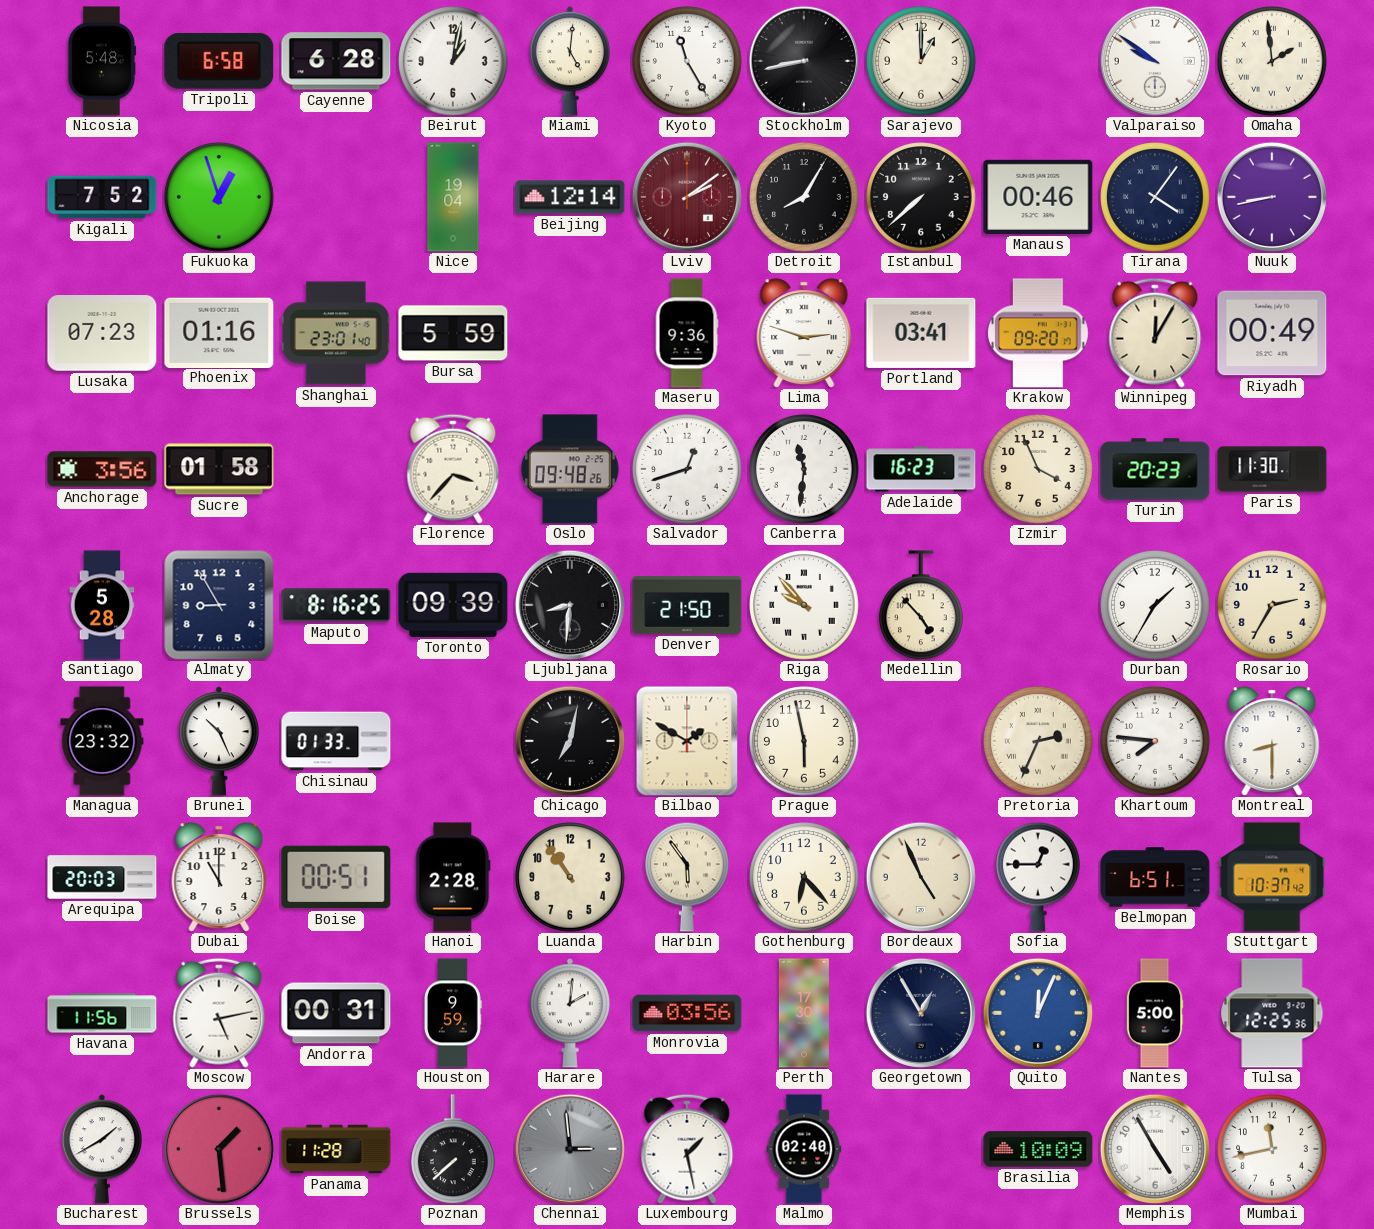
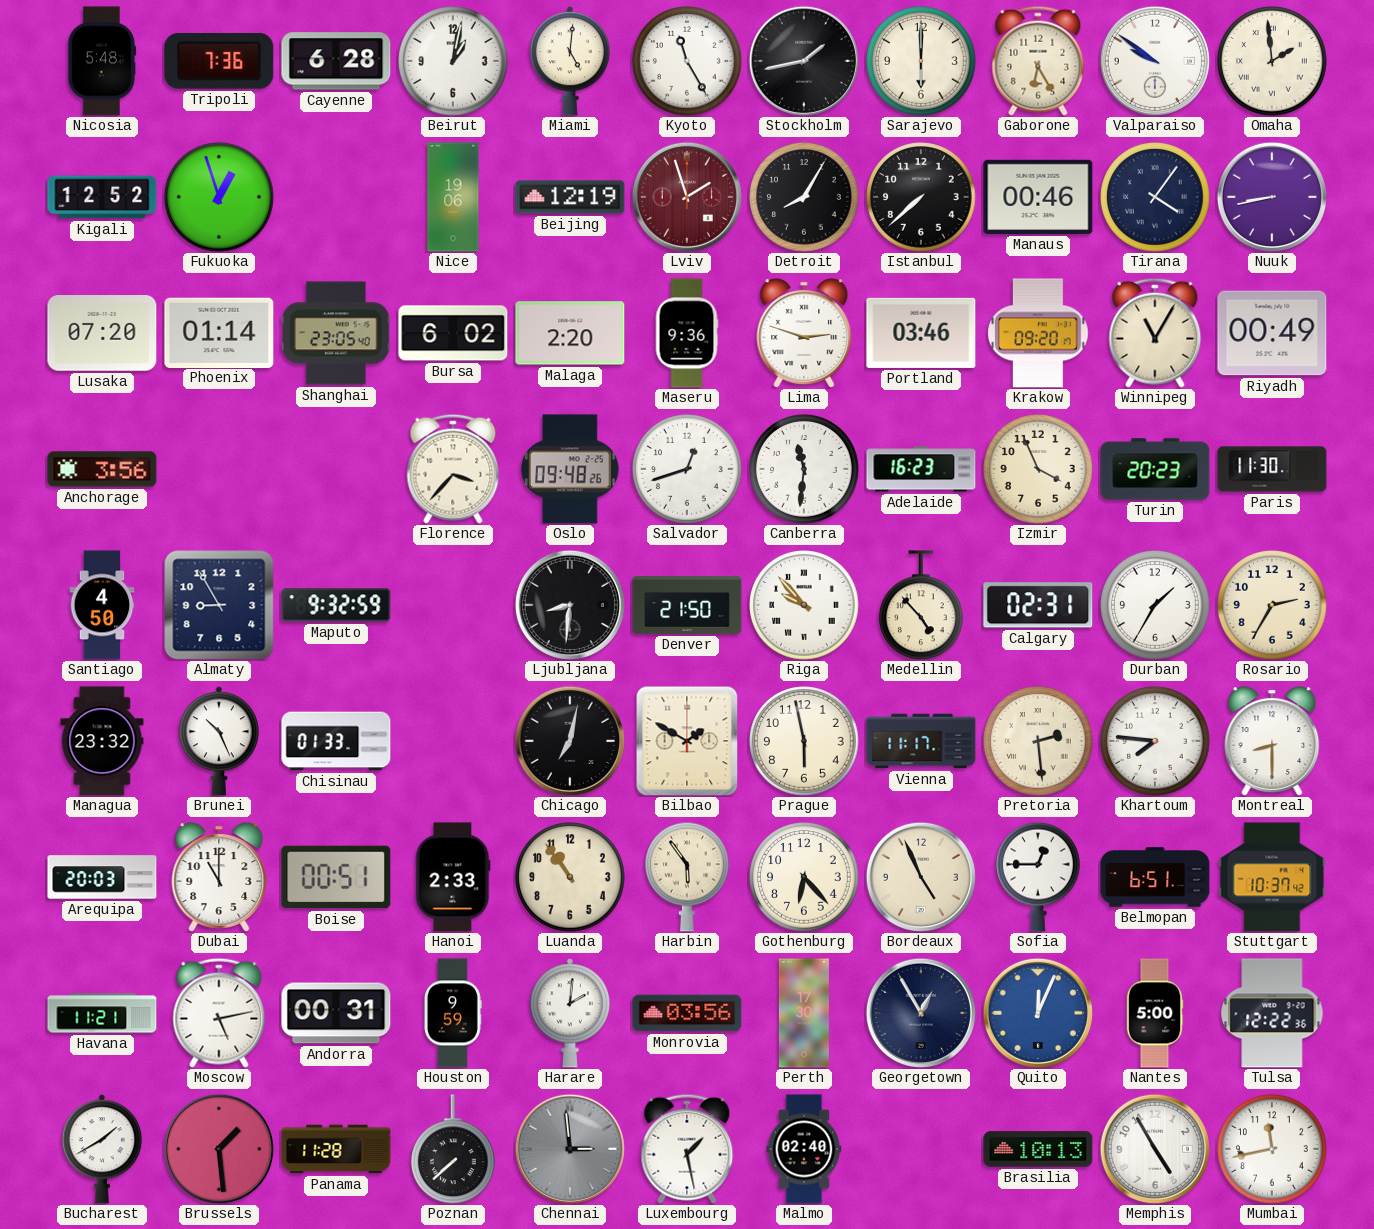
Tripoli: 6:58 -> 7:36
Stockholm: 8:43 -> 1:43
Sarajevo: 1:00 -> 6:00
Gaborone: none -> 6:25
Kigali: 7:52 -> 12:52
Nice: 19:04 -> 19:06
Beijing: 12:14 -> 12:19
Lviv: 2:09 -> 1:57
Lusaka: 07:23 -> 07:20
Phoenix: 01:16 -> 01:14
Shanghai: 23:01 -> 23:05
Bursa: 5:59 -> 6:02
Malaga: none -> 2:20
Portland: 03:41 -> 03:46
Winnipeg: 12:05 -> 11:05
Sucre: 01:58 -> none
Santiago: 5:28 -> 4:50
Maputo: 8:16 -> 9:32
Toronto: 09:39 -> none
Calgary: none -> 02:31
Vienna: none -> 11:17
Pretoria: 2:34 -> 2:29
Hanoi: 2:28 -> 2:33
Havana: 11:56 -> 11:21
Tulsa: 12:25 -> 12:22
Brasilia: 10:09 -> 10:13
